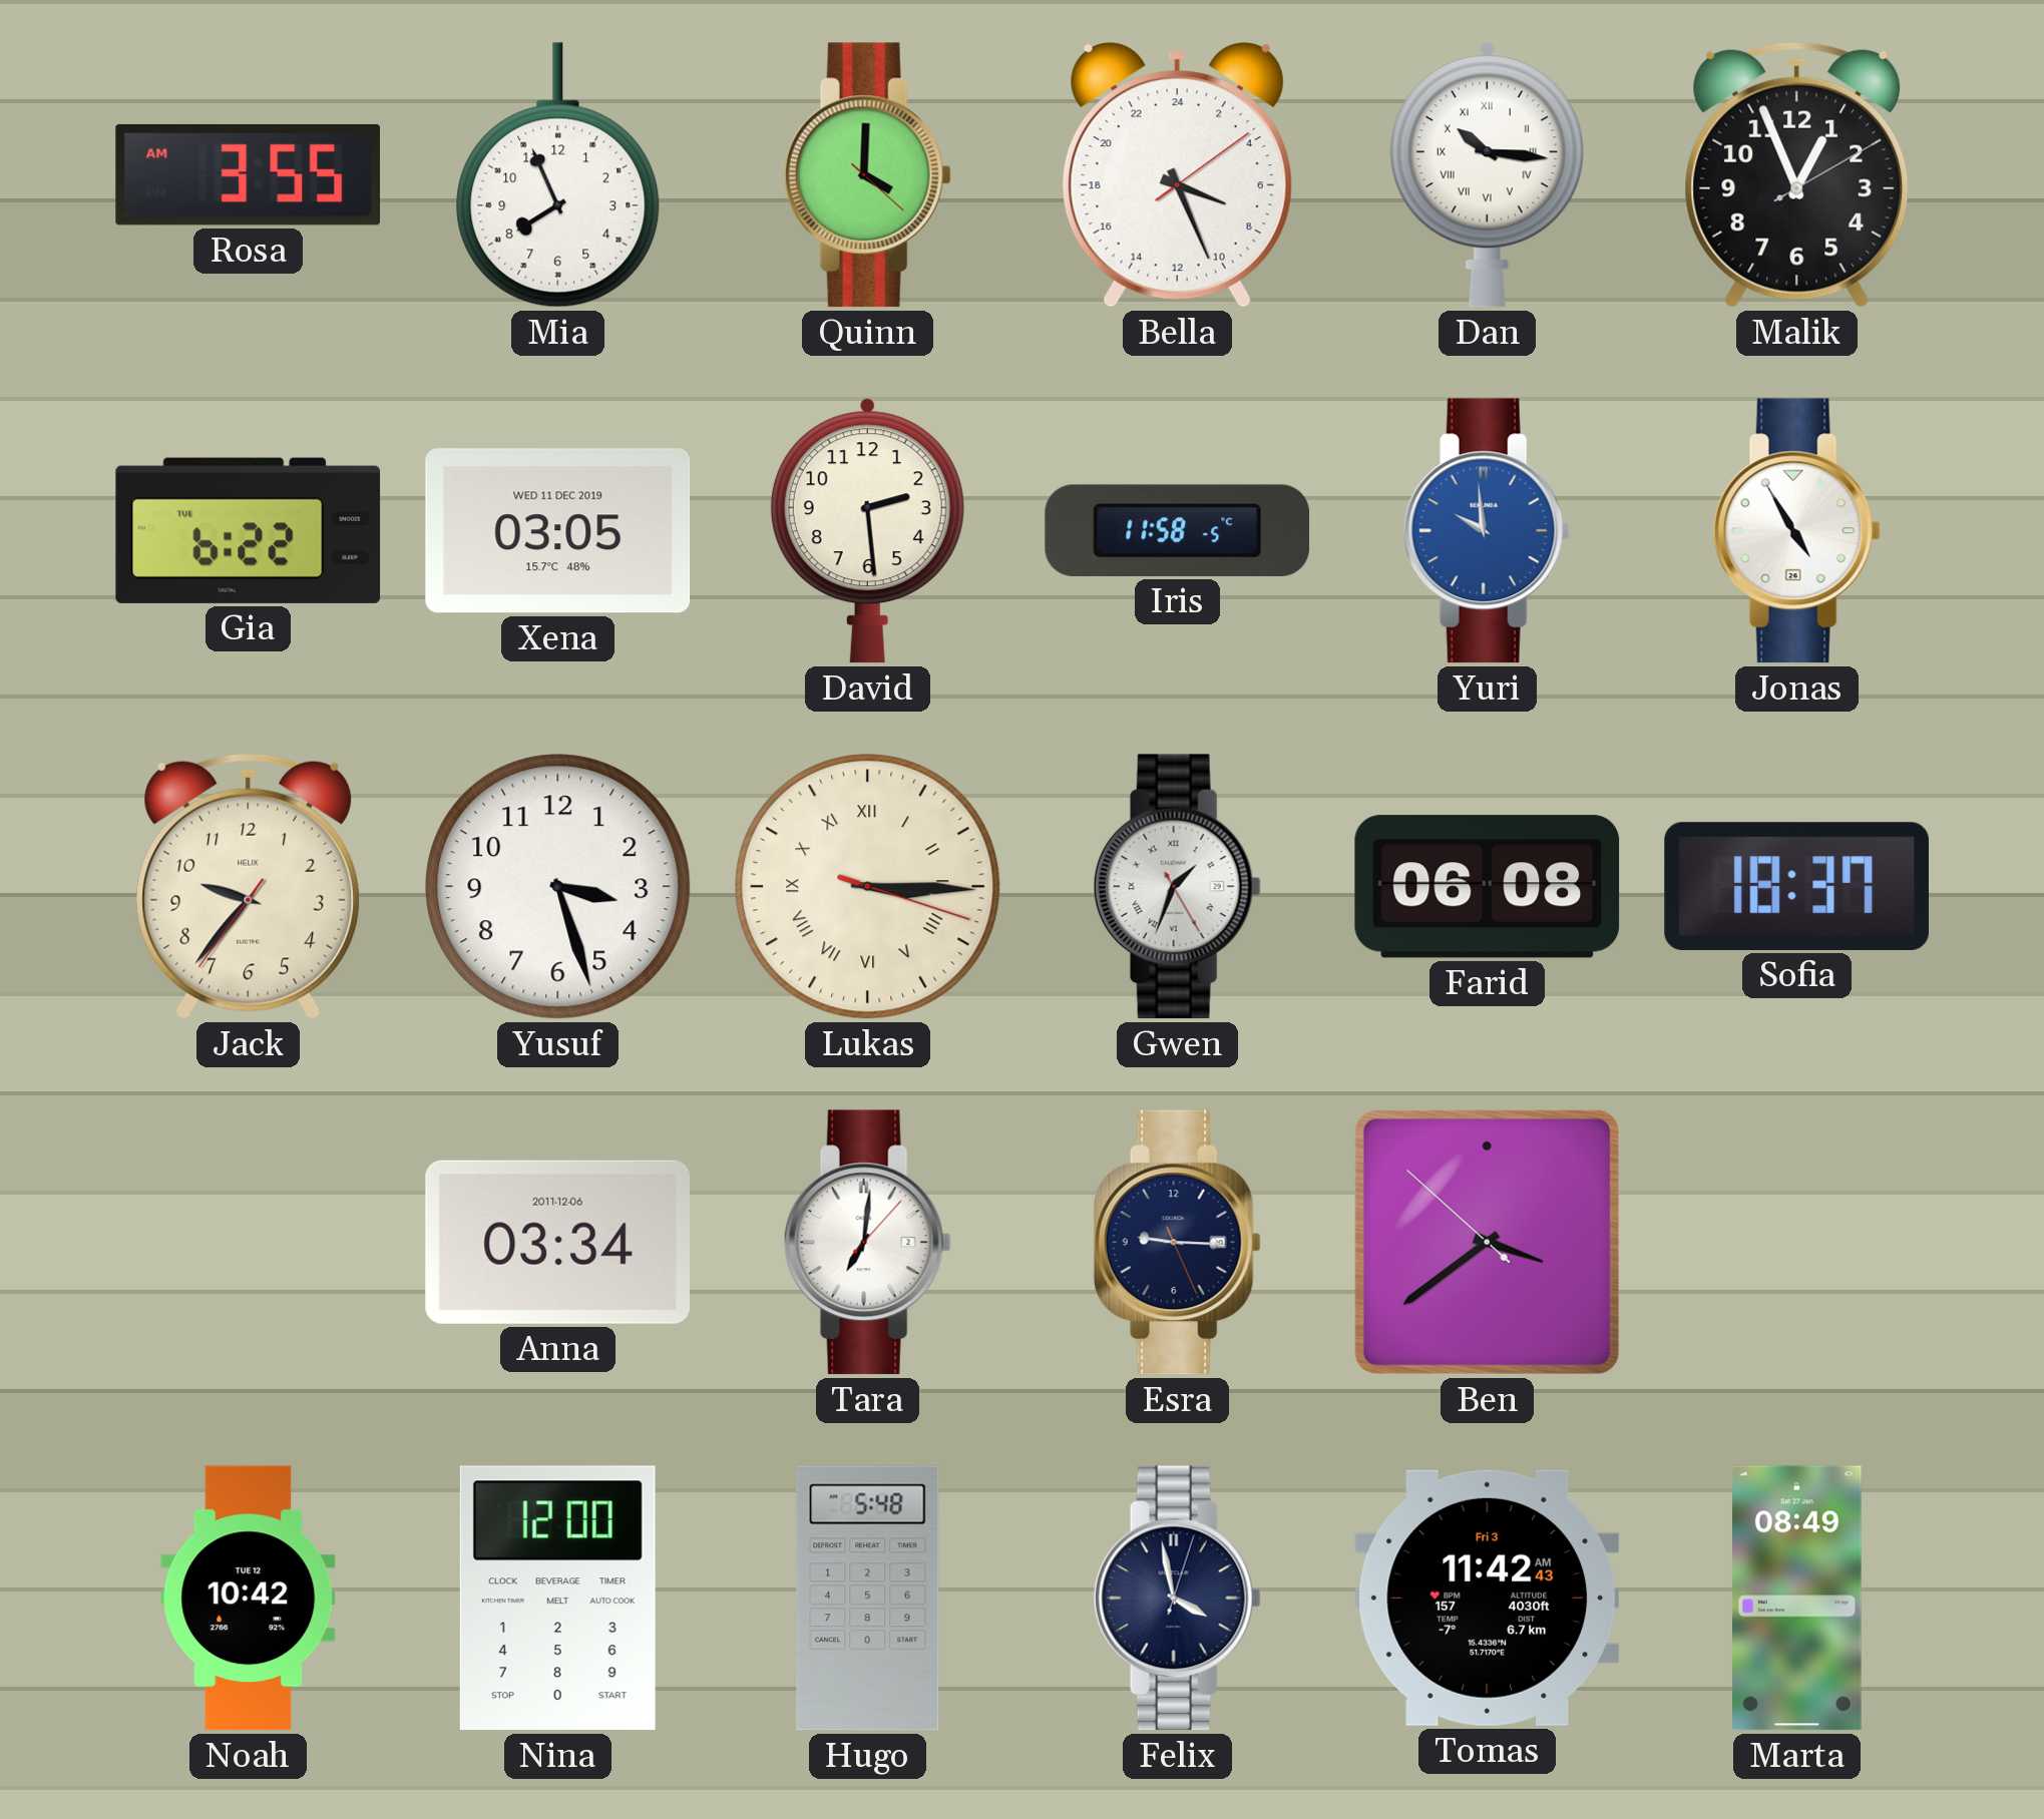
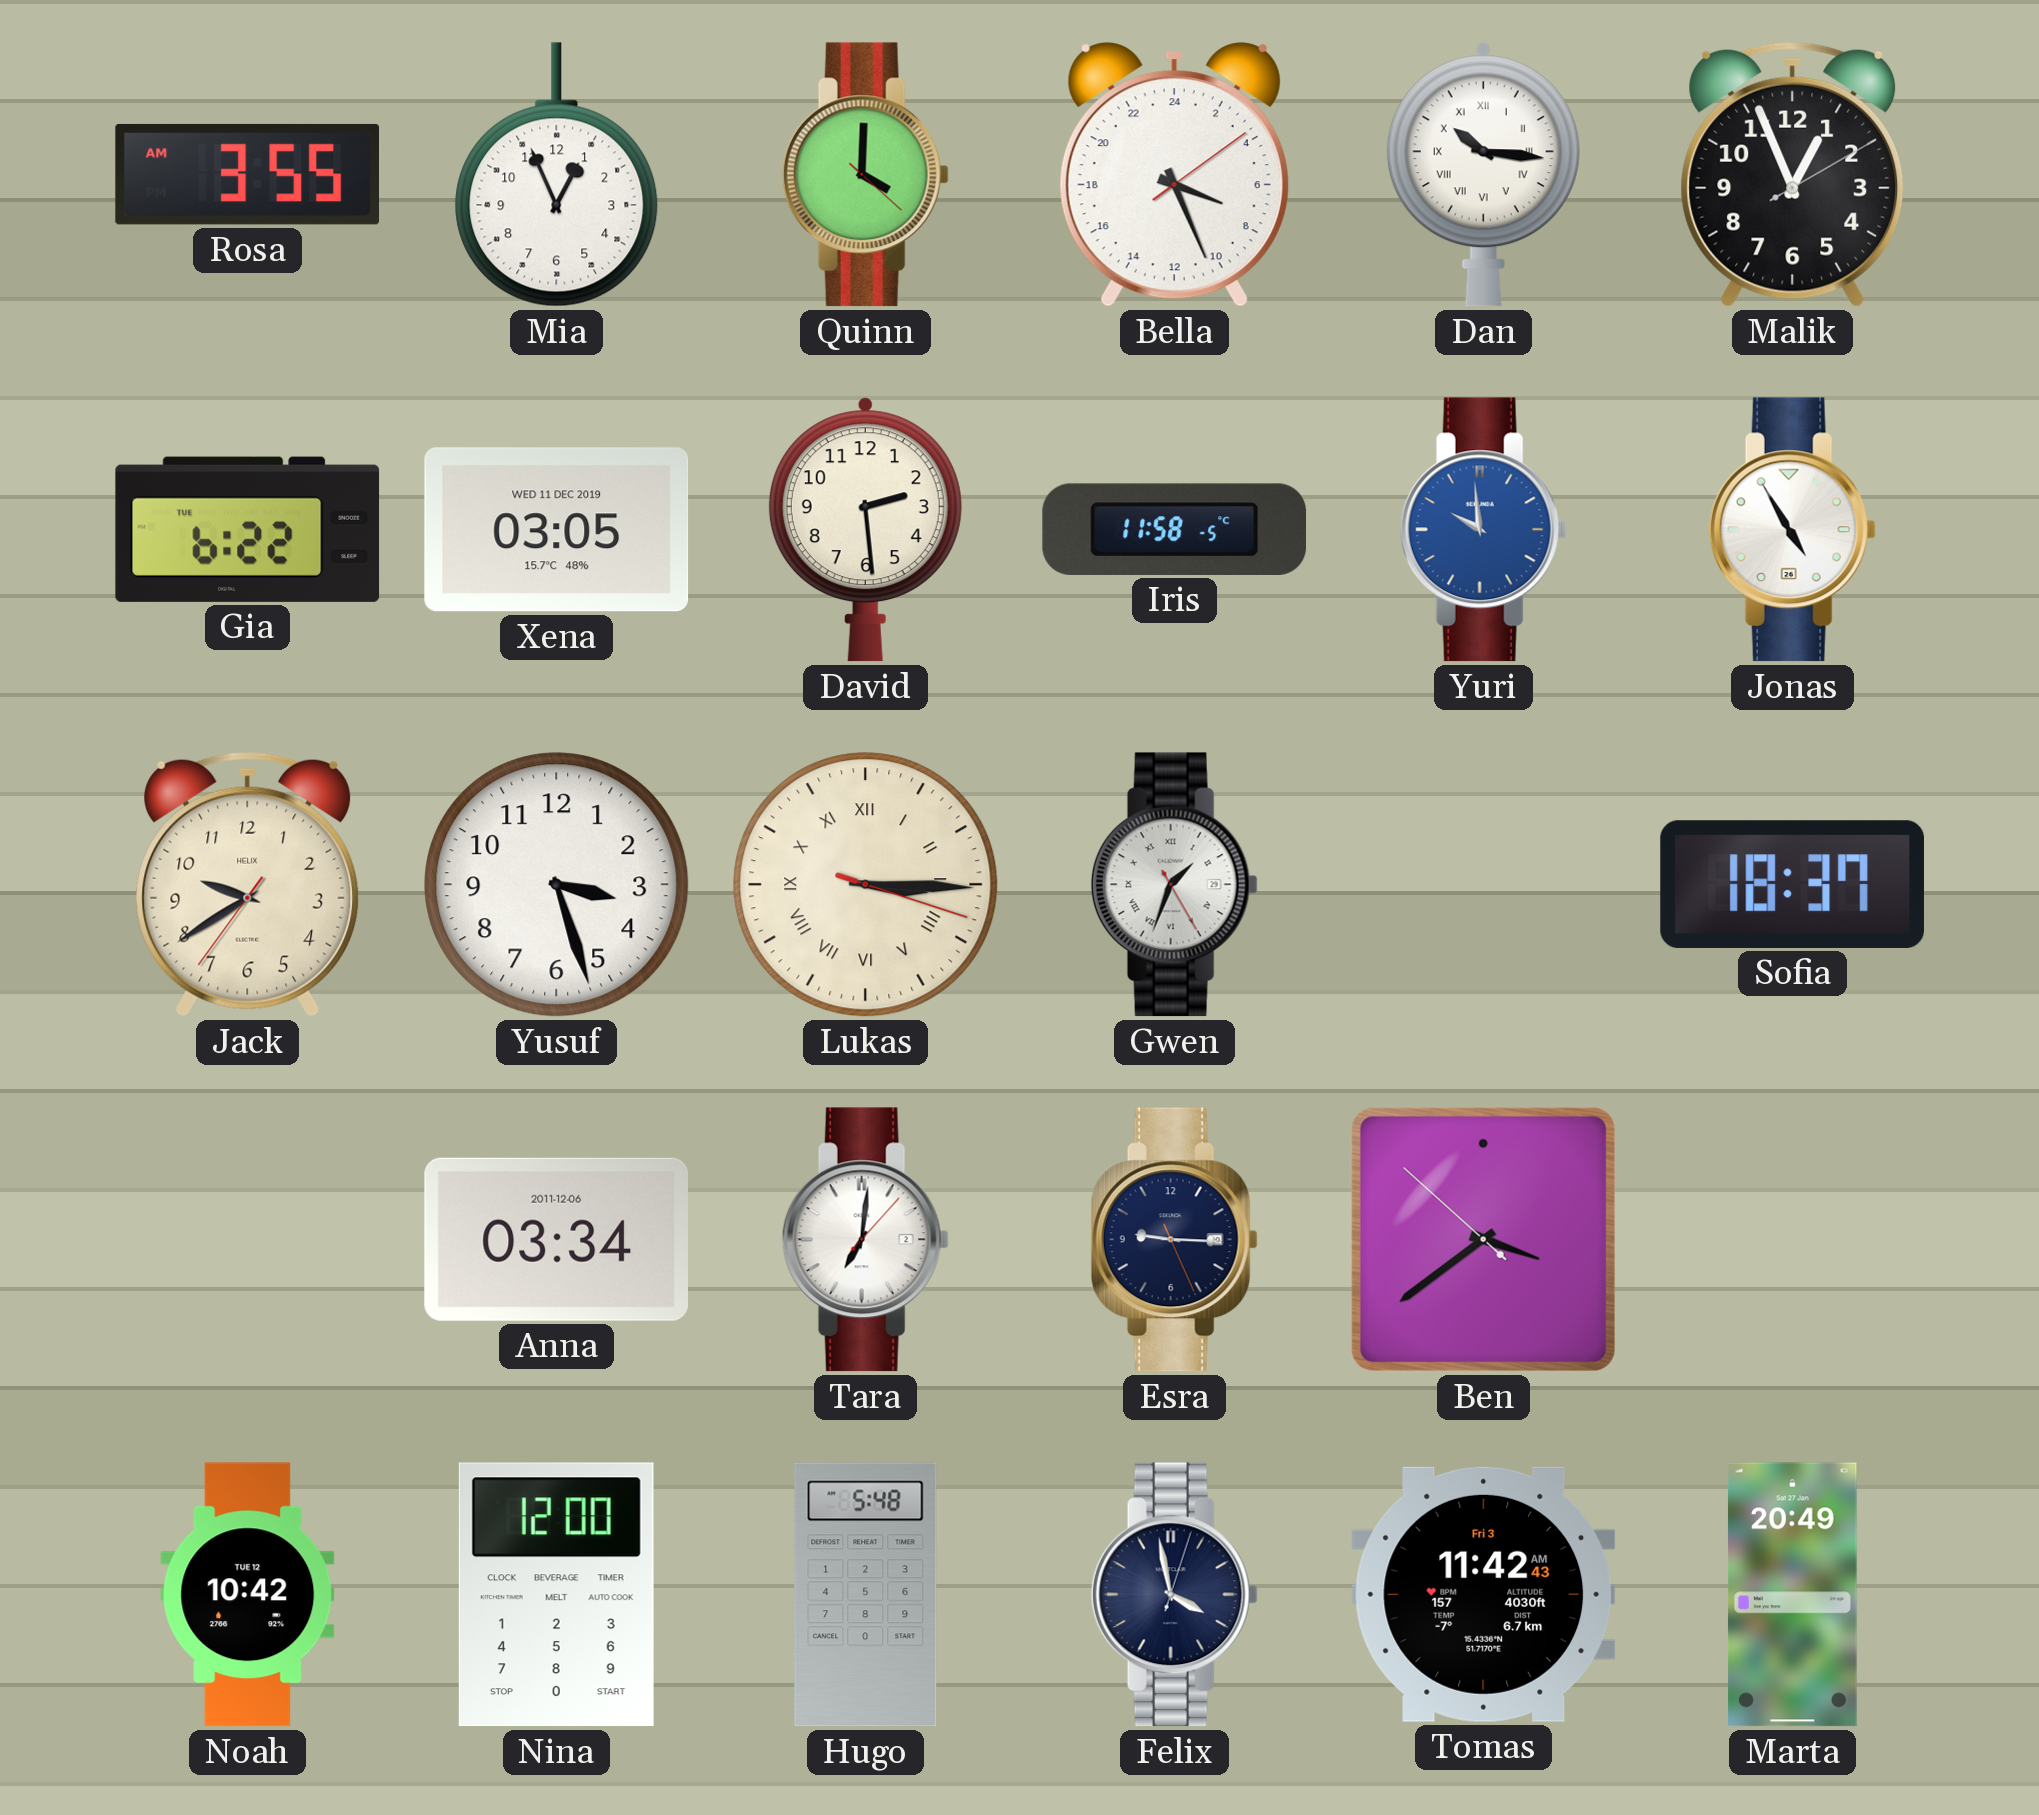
Mia: 7:56 -> 12:56
Jack: 9:36 -> 9:39
Farid: 06:08 -> none
Marta: 08:49 -> 20:49
